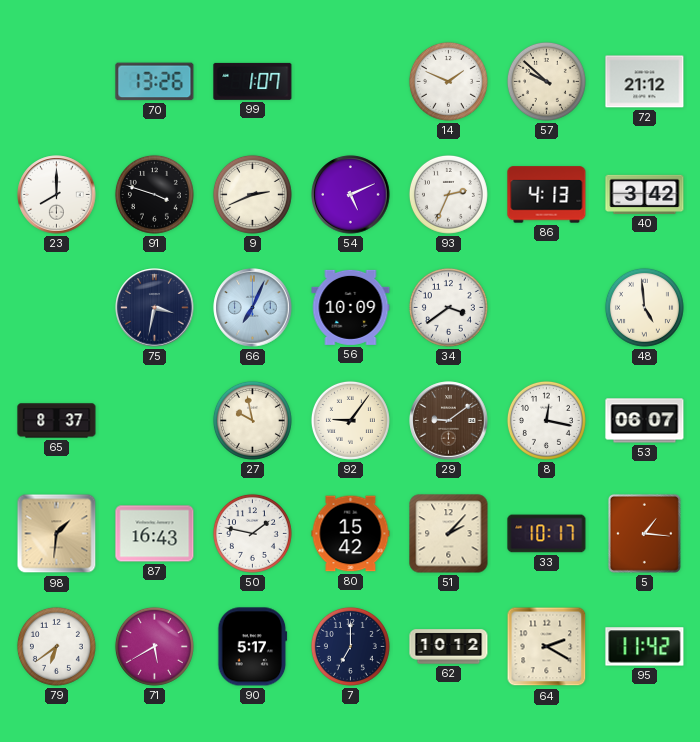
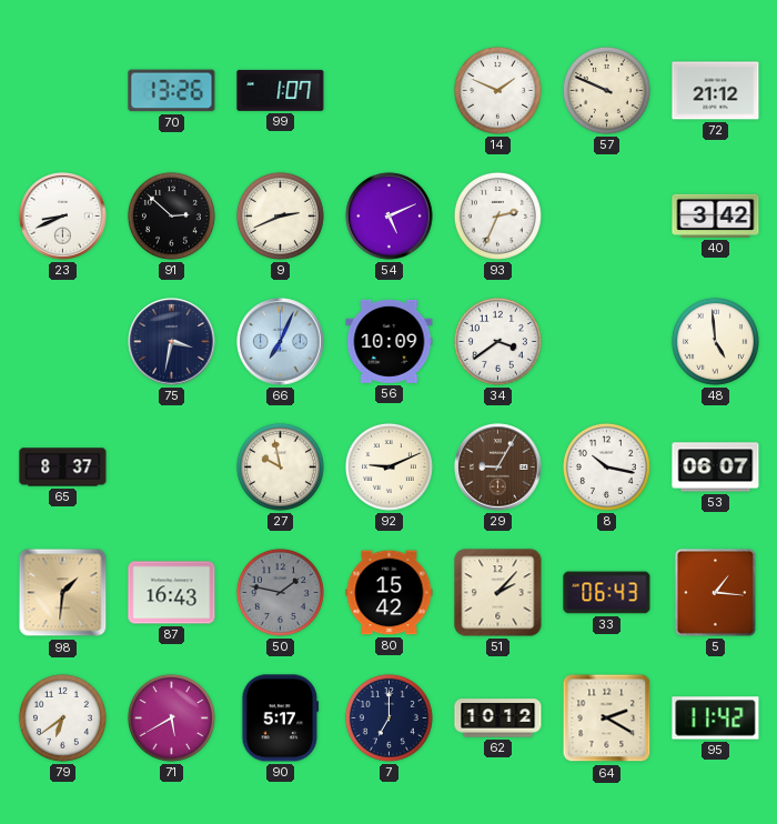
57: 9:52 -> 9:49
23: 8:00 -> 8:41
91: 3:48 -> 2:52
86: 4:13 -> none
92: 9:06 -> 9:11
29: 9:09 -> 9:05
8: 12:17 -> 10:17
50 dial: white -> grey
33: 10:17 -> 06:43
